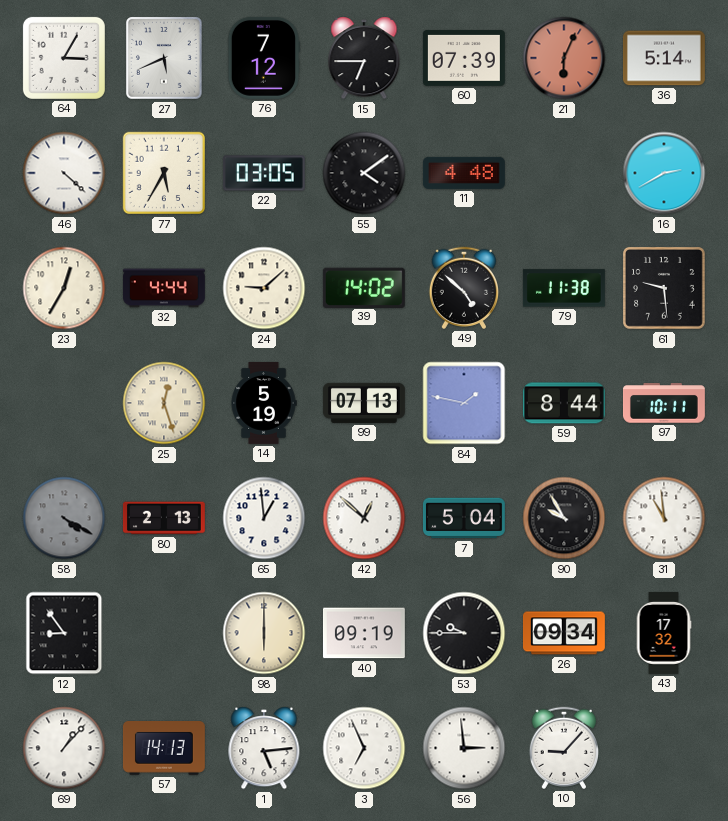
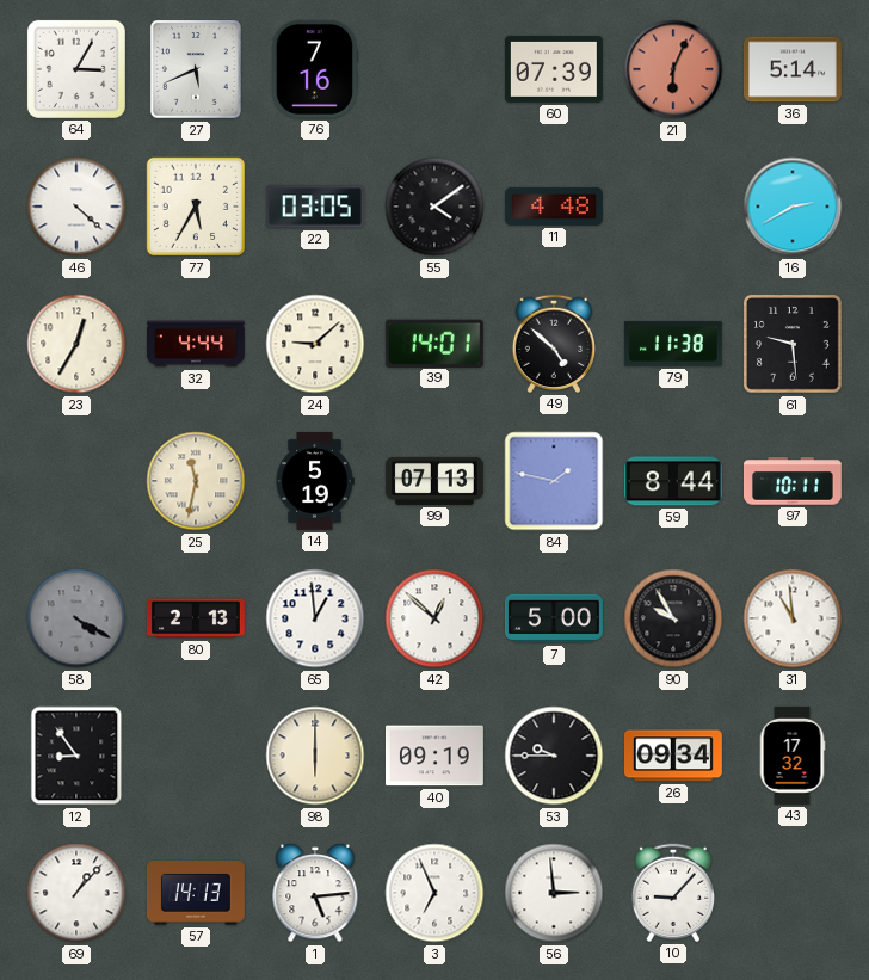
76: 7:12 -> 7:16
15: 6:45 -> none
39: 14:02 -> 14:01
25: 12:27 -> 11:32
7: 5:04 -> 5:00
